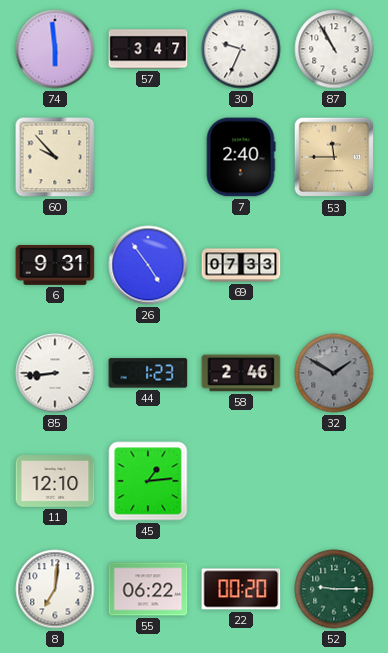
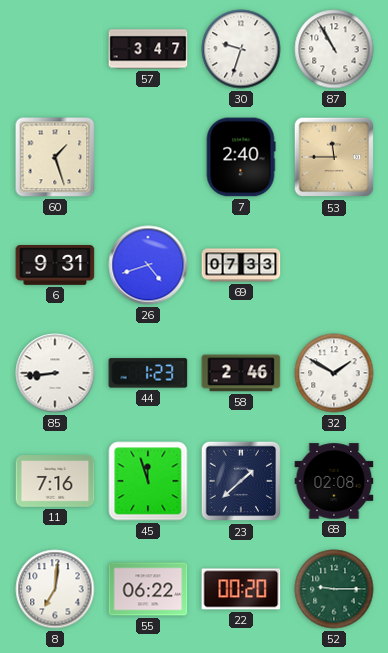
74: 5:59 -> none
30: 9:34 -> 9:33
60: 9:53 -> 1:27
26: 4:54 -> 4:42
32 dial: grey -> white
11: 12:10 -> 7:16
45: 1:14 -> 11:57
23: none -> 1:38
68: none -> 02:08
